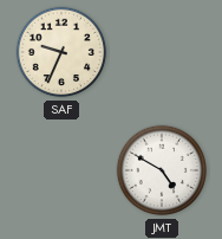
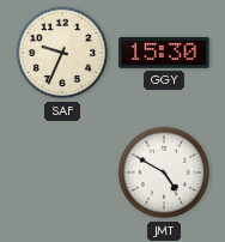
GGY: none -> 15:30
